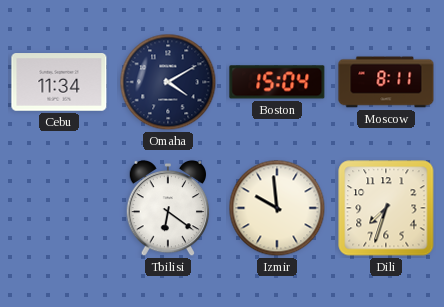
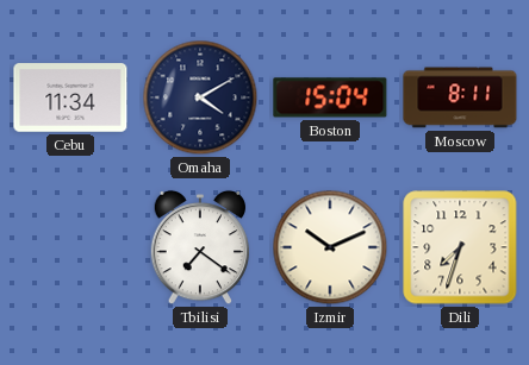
Tbilisi: 6:21 -> 7:21
Izmir: 9:59 -> 10:11
